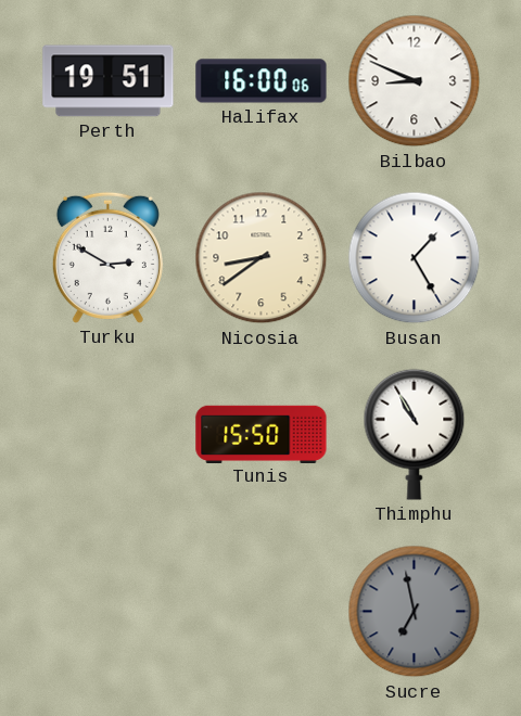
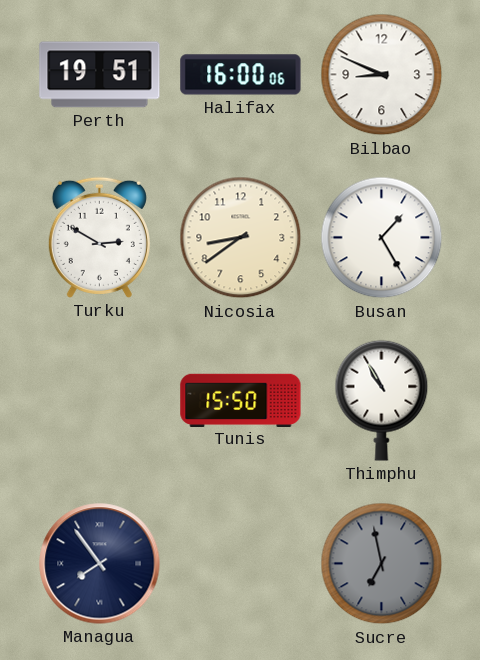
Managua: none -> 7:54
